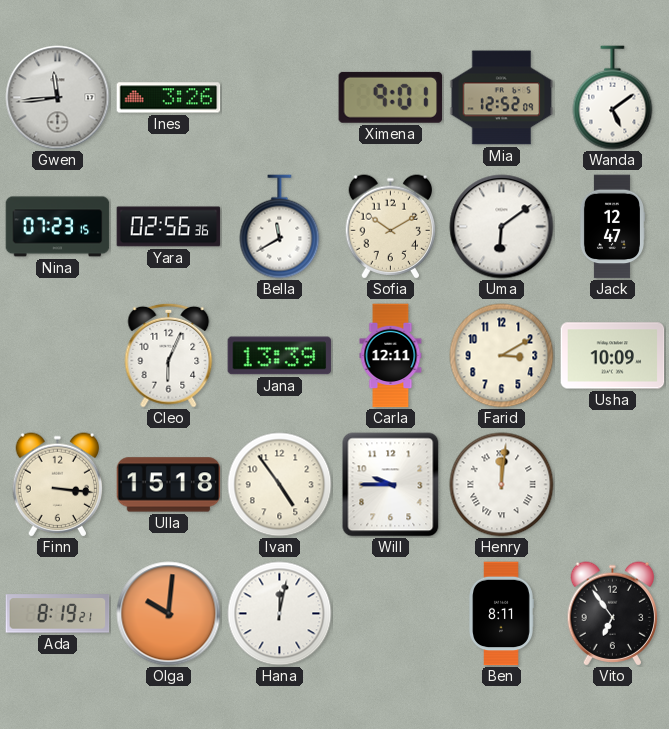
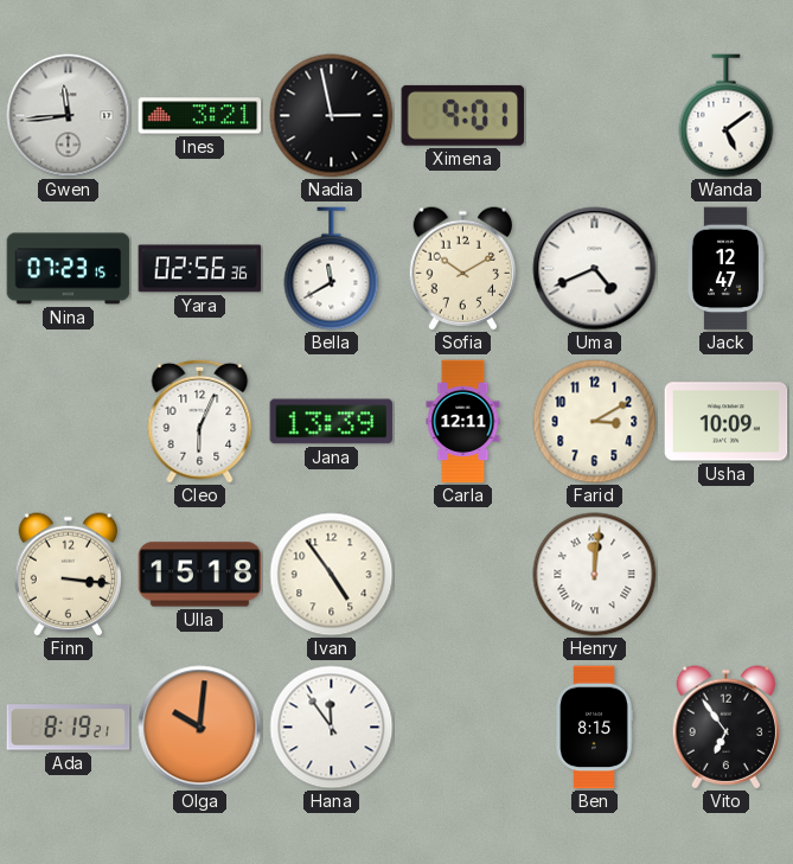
Ines: 3:26 -> 3:21
Nadia: none -> 2:58
Mia: 12:52 -> none
Uma: 6:09 -> 4:41
Will: 9:45 -> none
Hana: 12:02 -> 11:54
Ben: 8:11 -> 8:15
